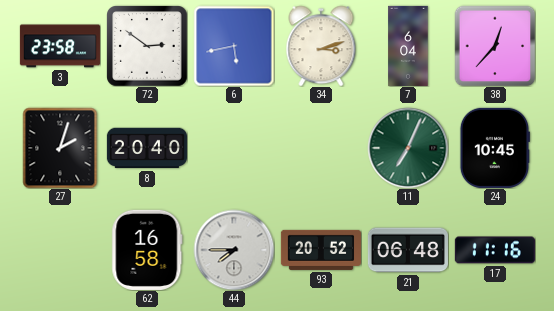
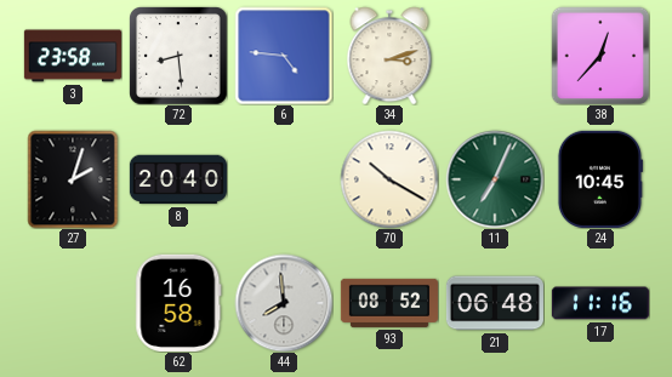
72: 2:51 -> 8:29
6: 5:43 -> 4:46
7: 6:04 -> none
70: none -> 10:20
44: 7:45 -> 7:59
93: 20:52 -> 08:52
